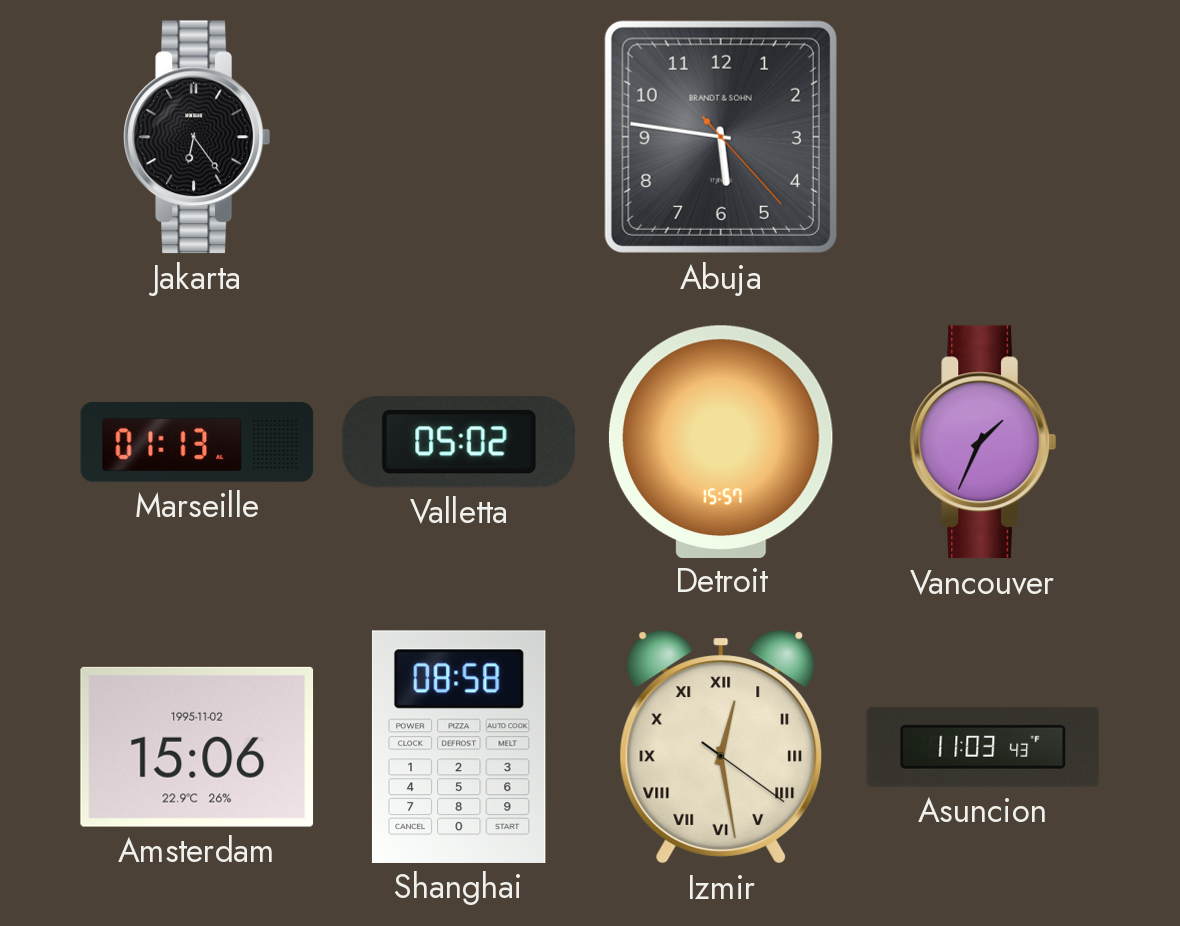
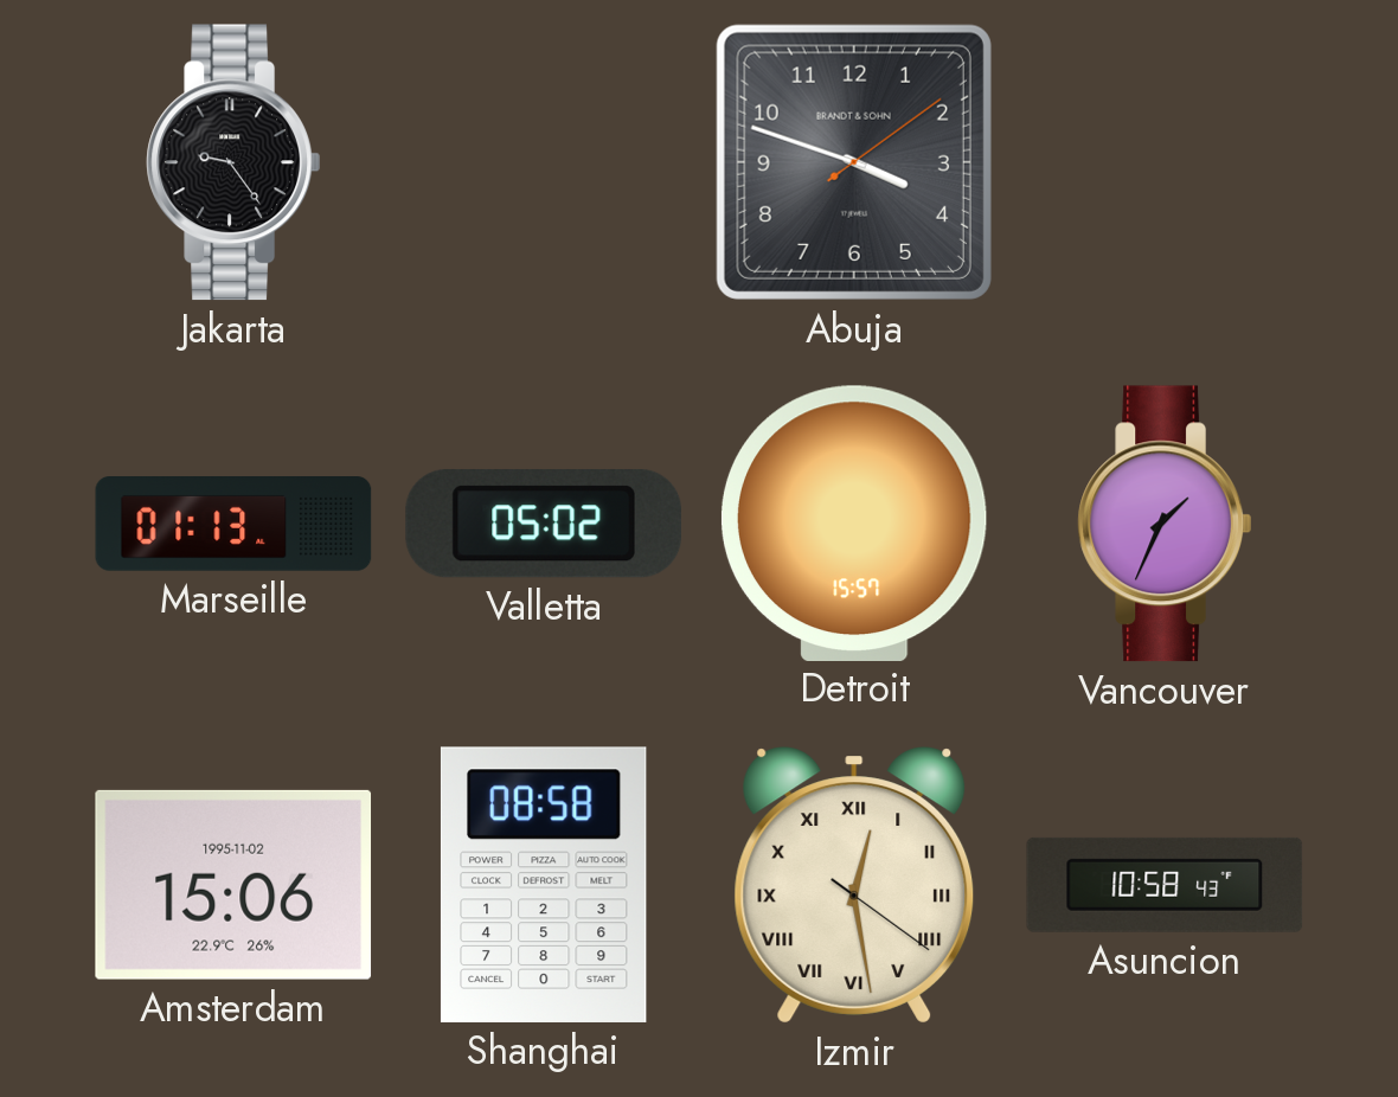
Jakarta: 6:24 -> 9:24
Abuja: 5:46 -> 3:48
Asuncion: 11:03 -> 10:58
